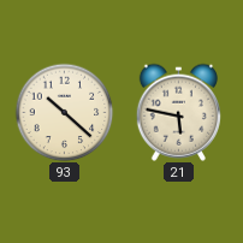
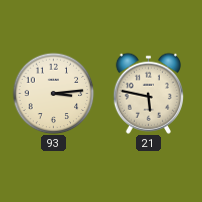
93: 10:22 -> 3:14
